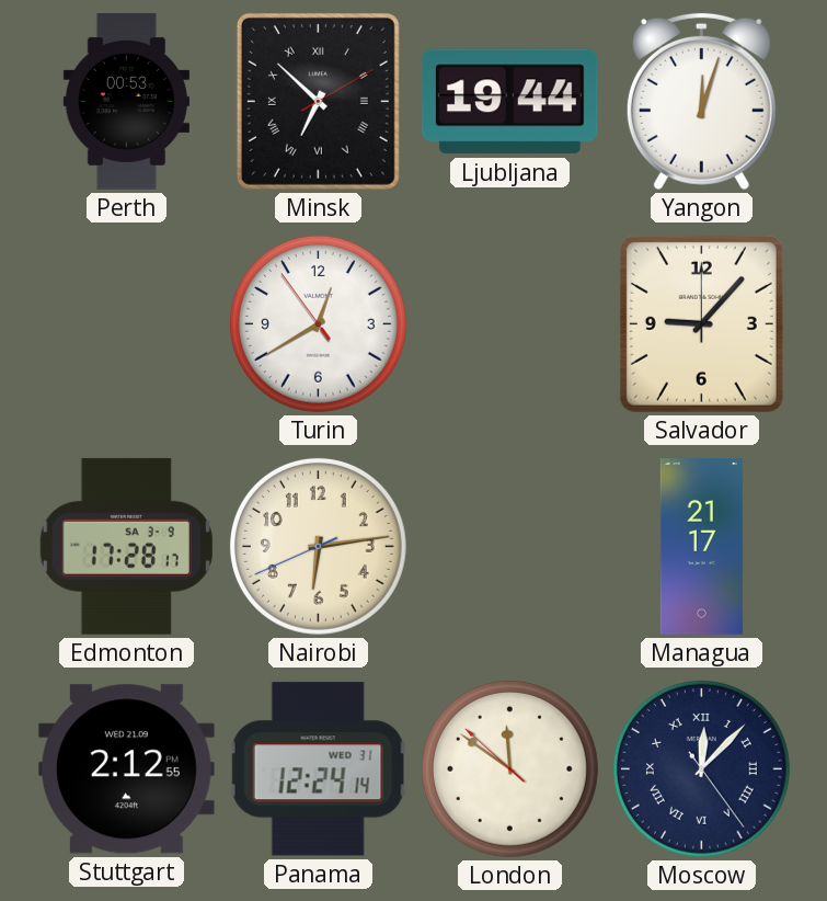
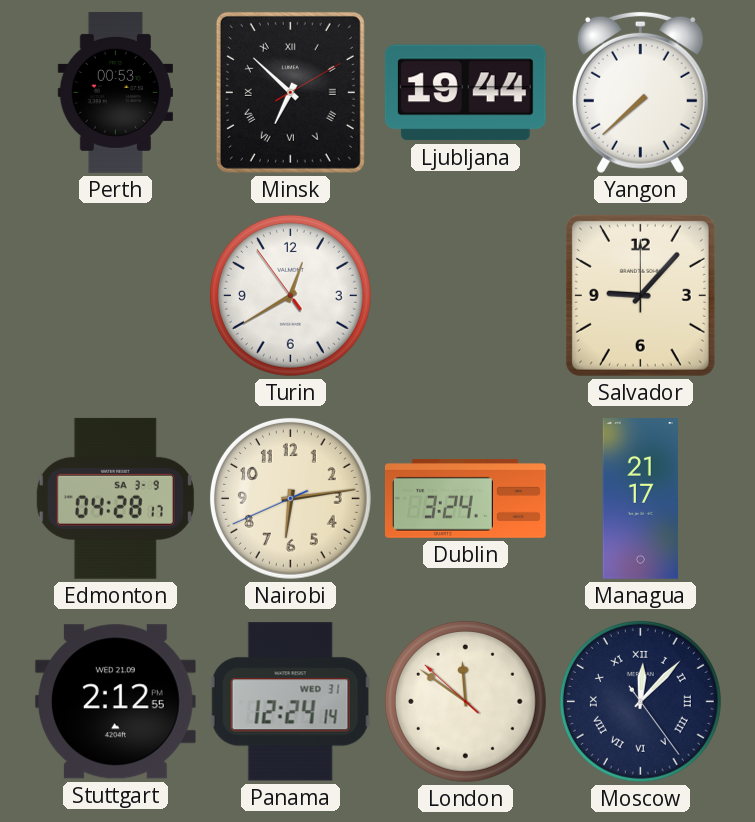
Yangon: 12:03 -> 7:38
Edmonton: 17:28 -> 04:28
Dublin: none -> 3:24
